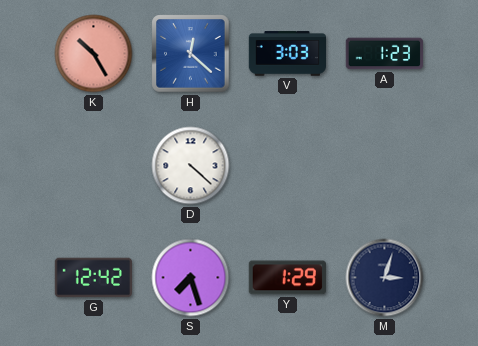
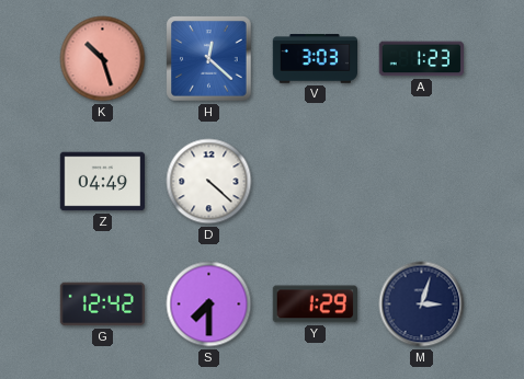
K: 10:25 -> 10:27
Z: none -> 04:49
S: 7:27 -> 7:30
